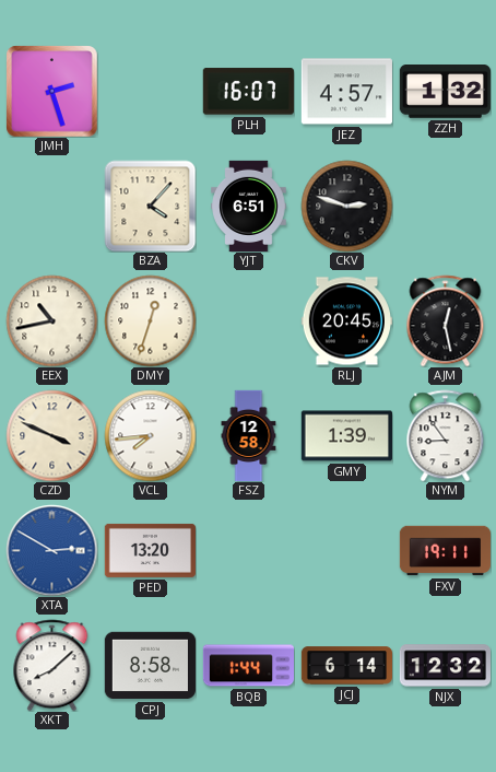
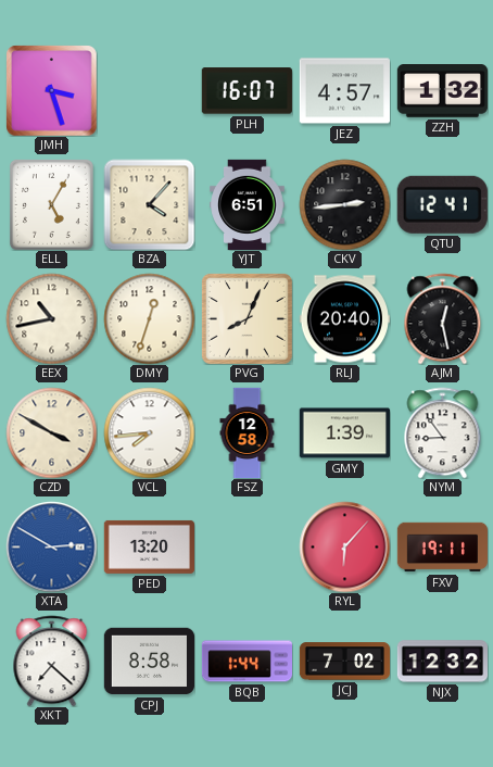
JMH: 2:27 -> 3:27
ELL: none -> 5:05
CKV: 2:48 -> 2:44
QTU: none -> 12:41
PVG: none -> 8:04
RLJ: 20:45 -> 20:40
CZD: 3:49 -> 3:50
RYL: none -> 6:07
XKT: 8:08 -> 7:22
JCJ: 6:14 -> 7:02
